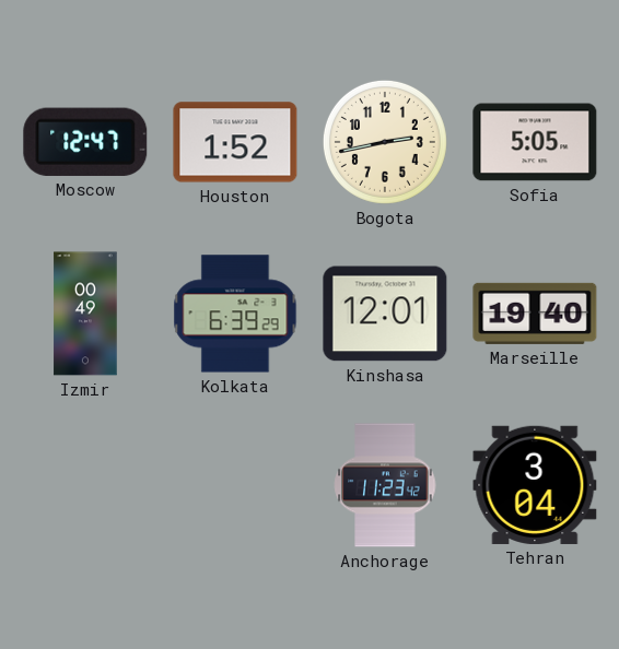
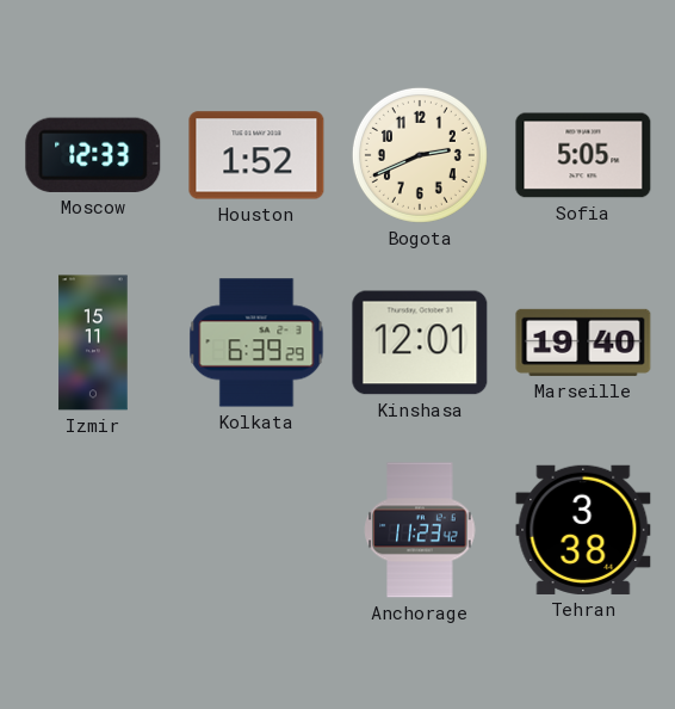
Moscow: 12:47 -> 12:33
Bogota: 2:43 -> 2:41
Izmir: 00:49 -> 15:11
Tehran: 3:04 -> 3:38
